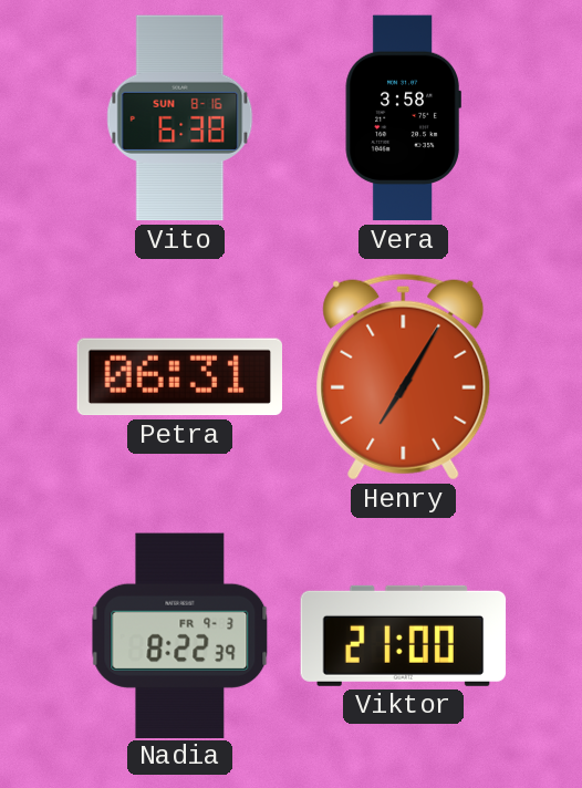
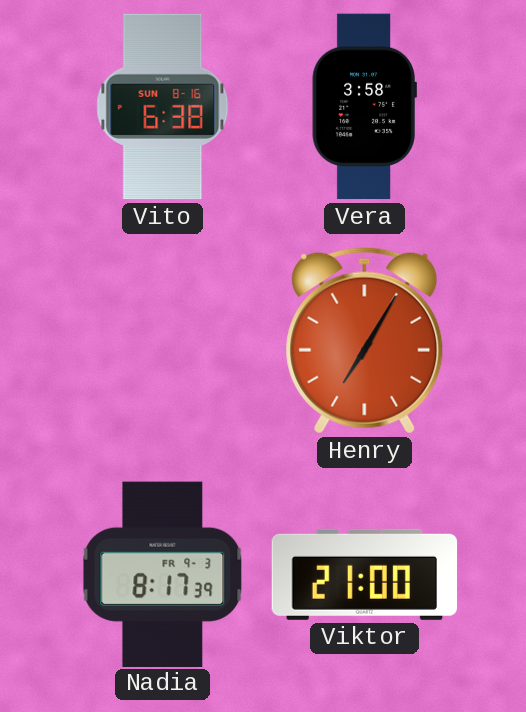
Petra: 06:31 -> none
Nadia: 8:22 -> 8:17
